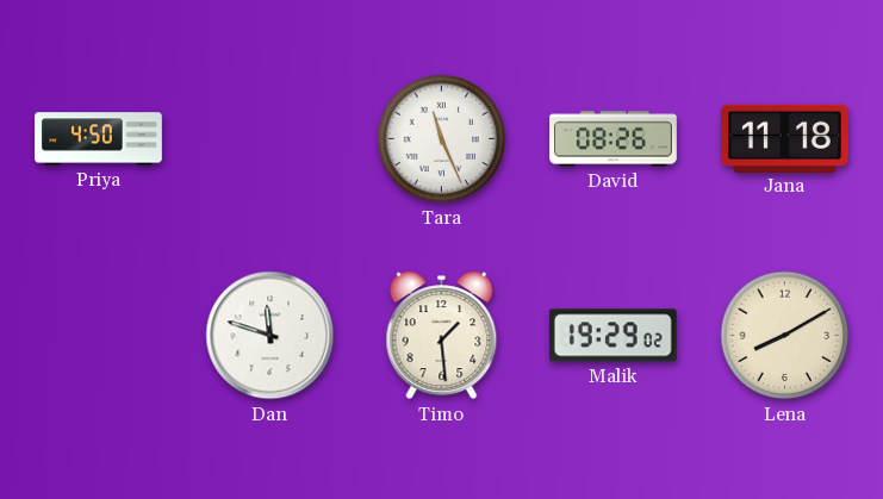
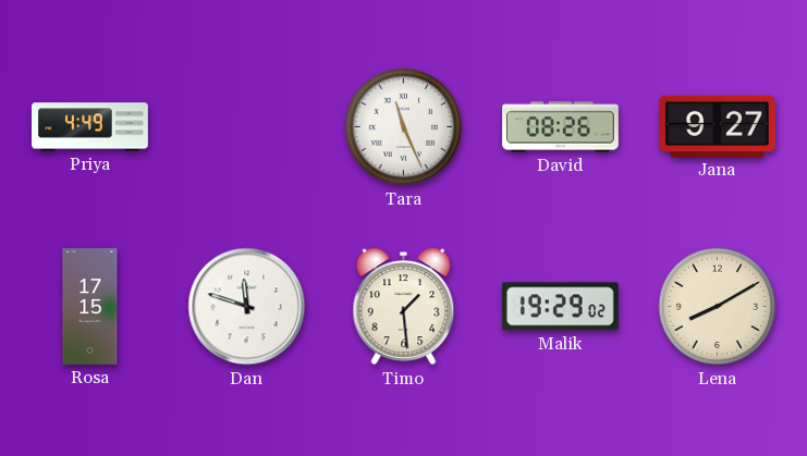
Priya: 4:50 -> 4:49
Jana: 11:18 -> 9:27
Rosa: none -> 17:15
